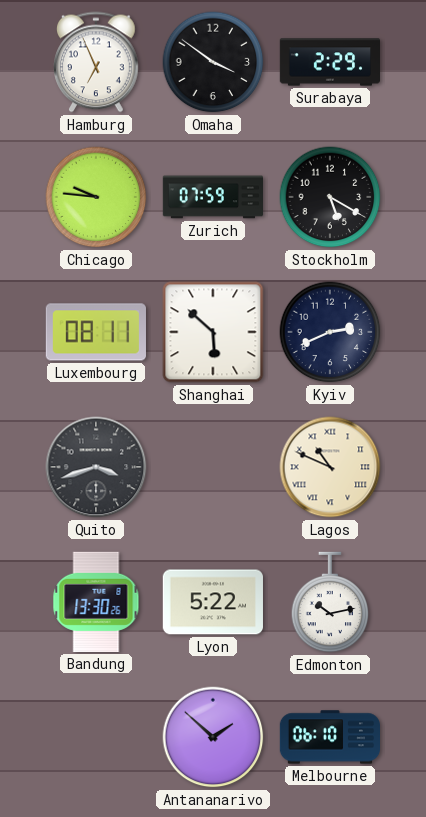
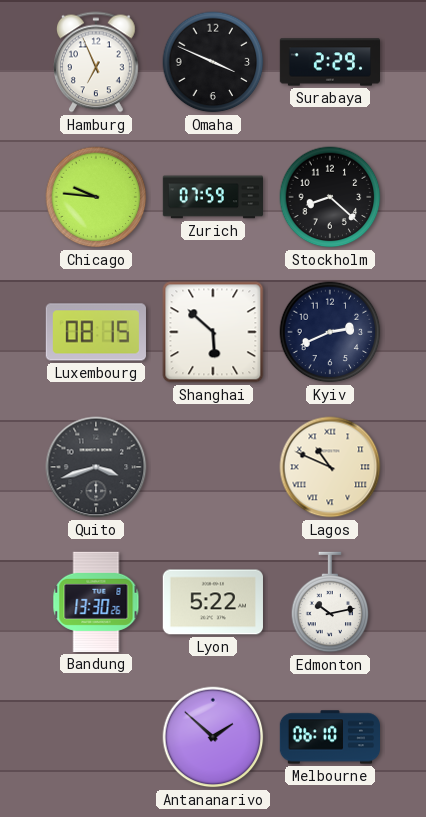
Omaha: 3:51 -> 3:49
Stockholm: 5:20 -> 8:22
Luxembourg: 08:11 -> 08:15
